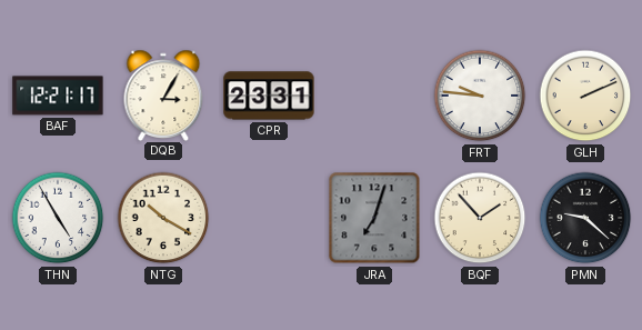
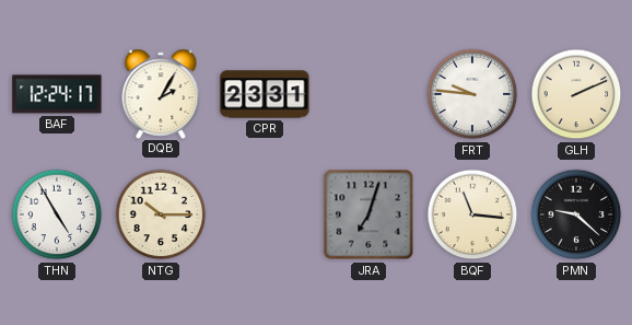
BAF: 12:21 -> 12:24
DQB: 3:05 -> 2:05
NTG: 10:20 -> 10:15
BQF: 1:53 -> 11:16
